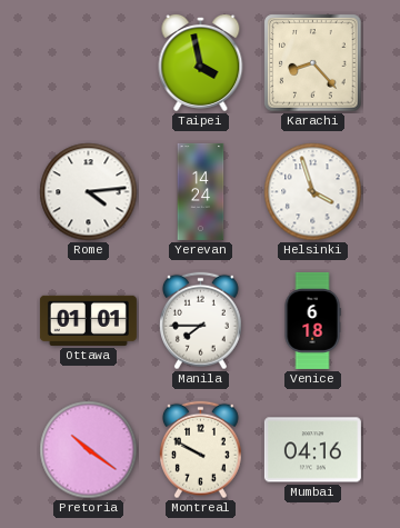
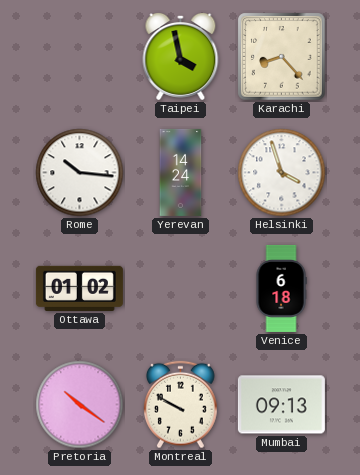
Rome: 4:14 -> 10:16
Ottawa: 01:01 -> 01:02
Manila: 7:45 -> none
Mumbai: 04:16 -> 09:13
